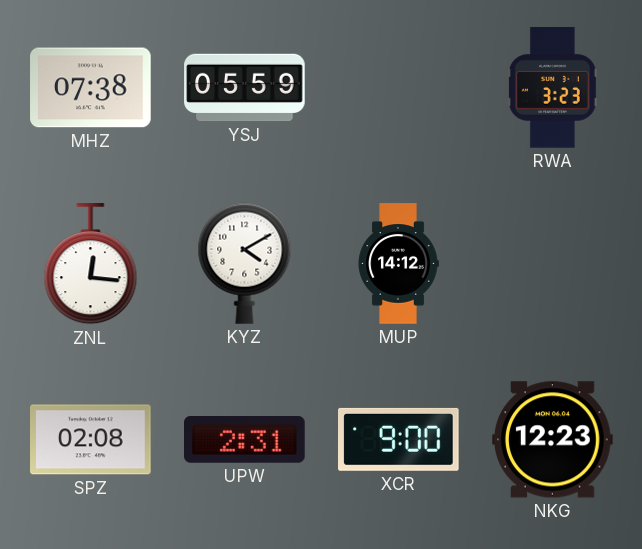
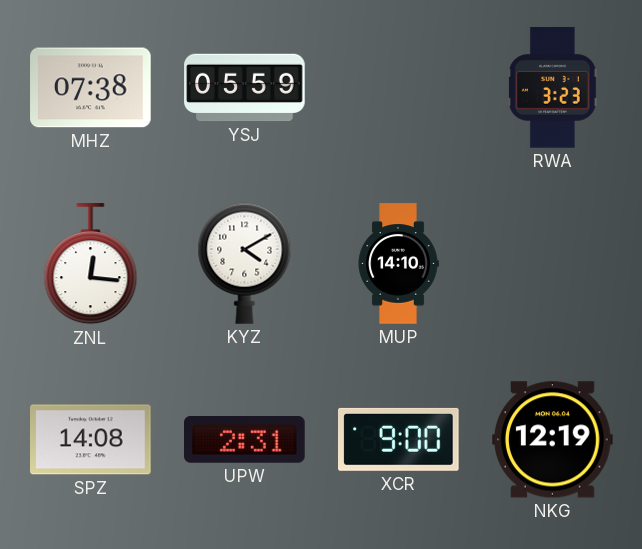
MUP: 14:12 -> 14:10
SPZ: 02:08 -> 14:08
NKG: 12:23 -> 12:19
